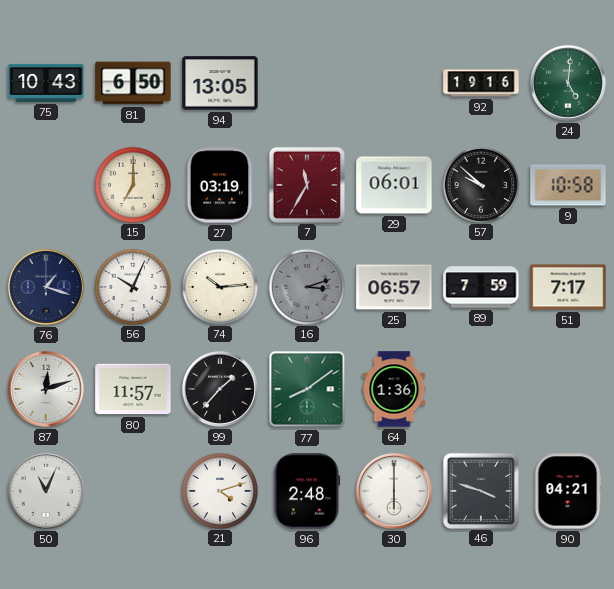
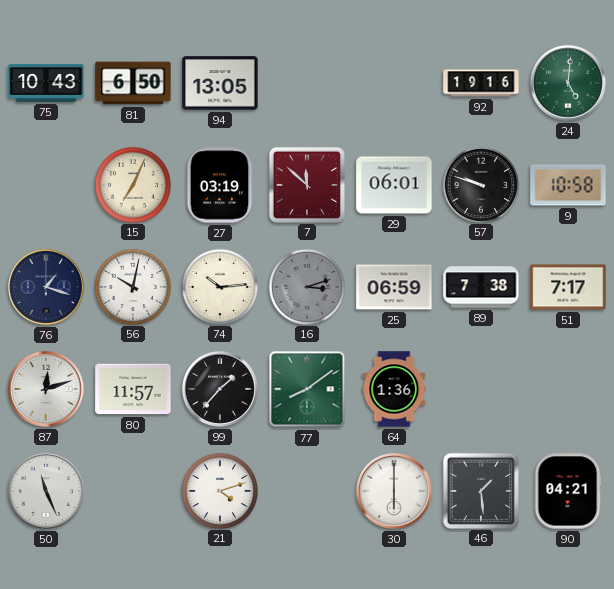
15: 7:00 -> 7:04
7: 11:35 -> 11:52
57: 9:52 -> 9:48
56: 10:04 -> 10:02
25: 06:57 -> 06:59
89: 7:59 -> 7:38
50: 11:04 -> 11:26
96: 2:48 -> none
46: 3:48 -> 1:29
